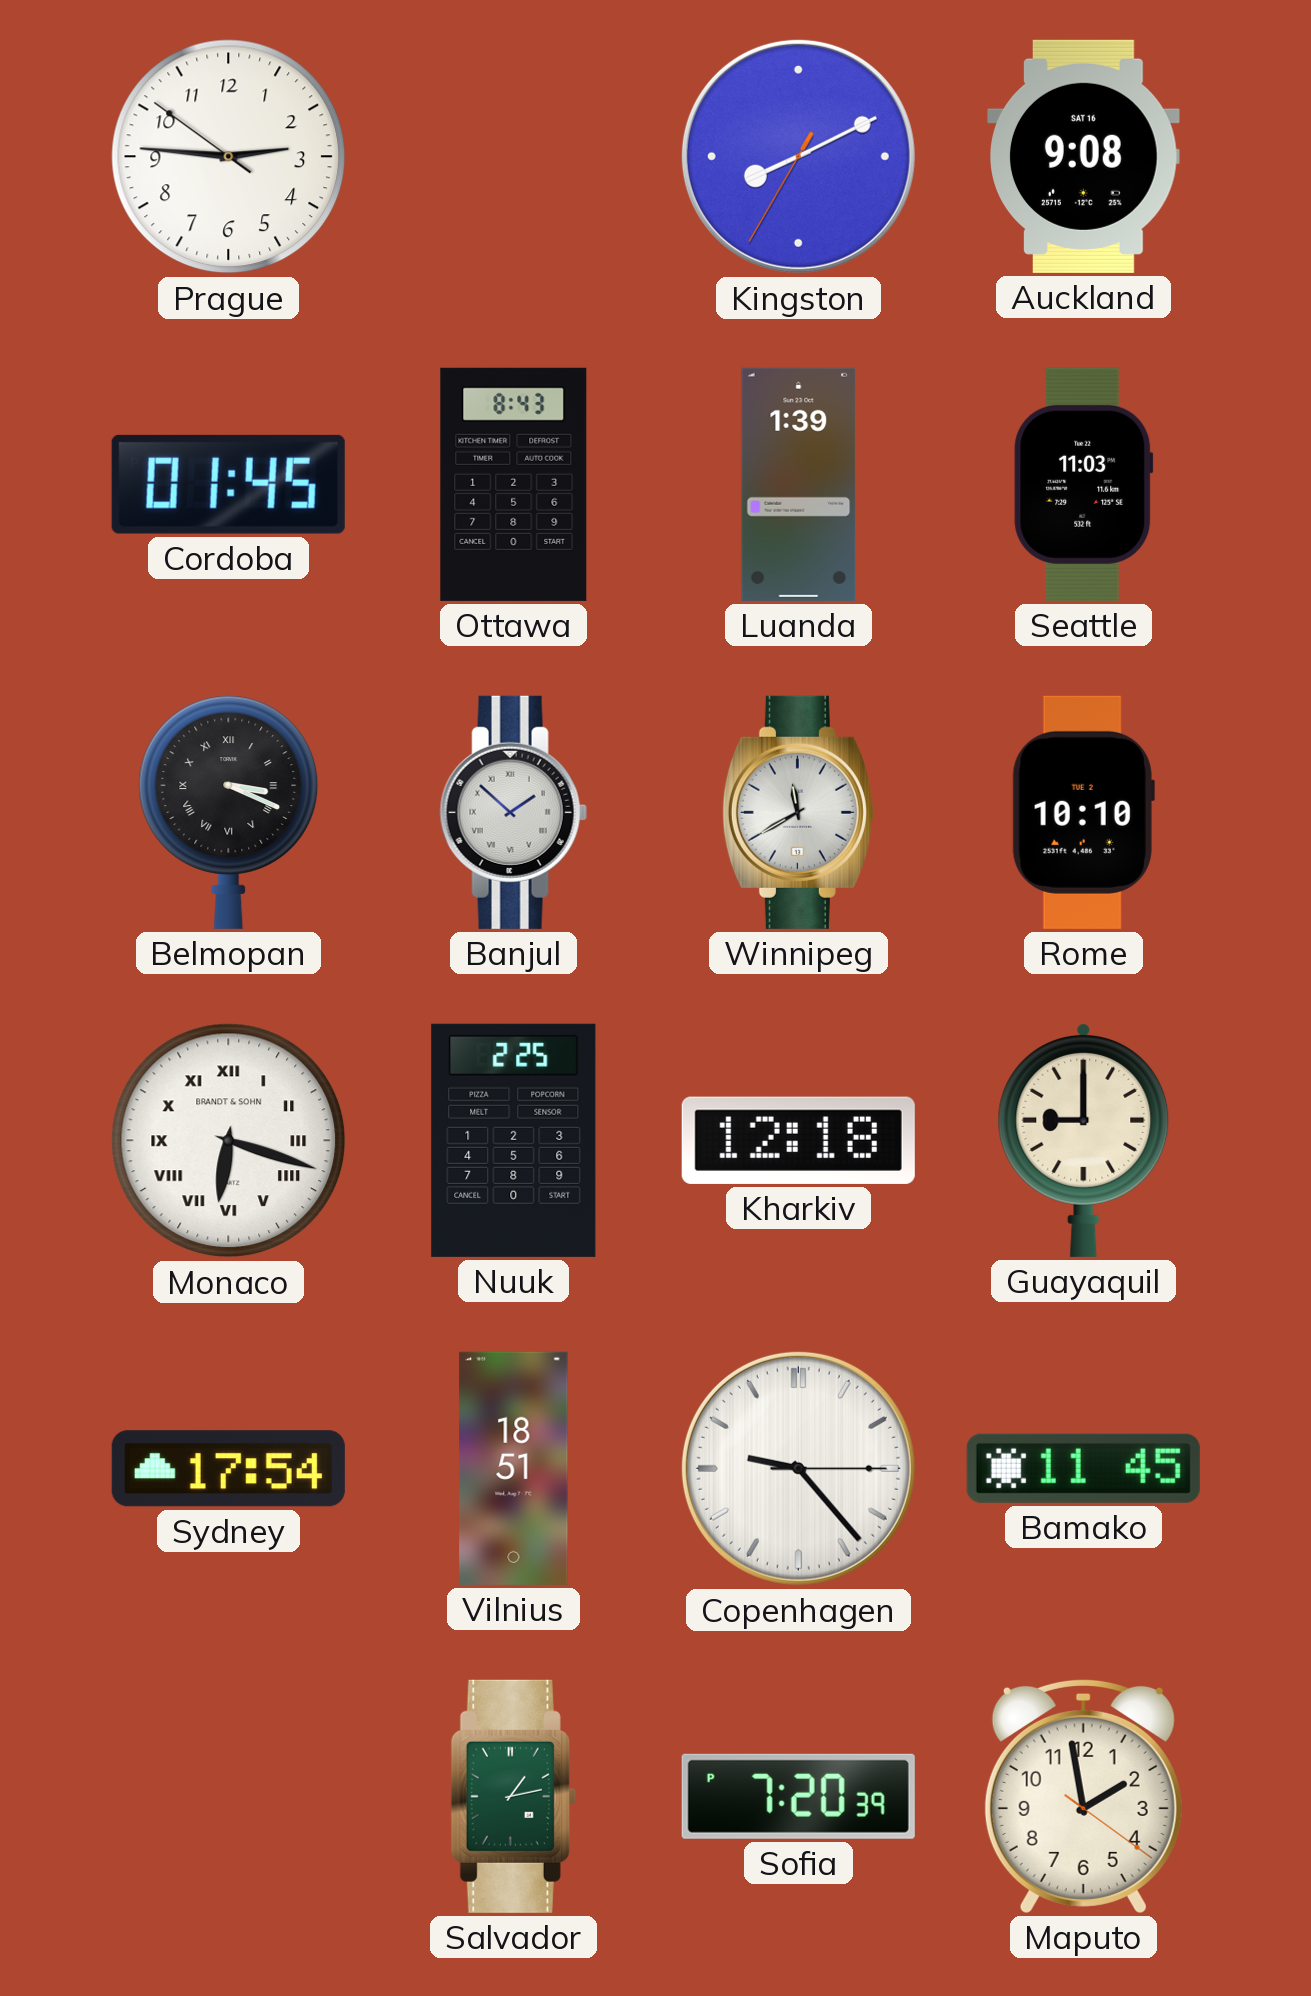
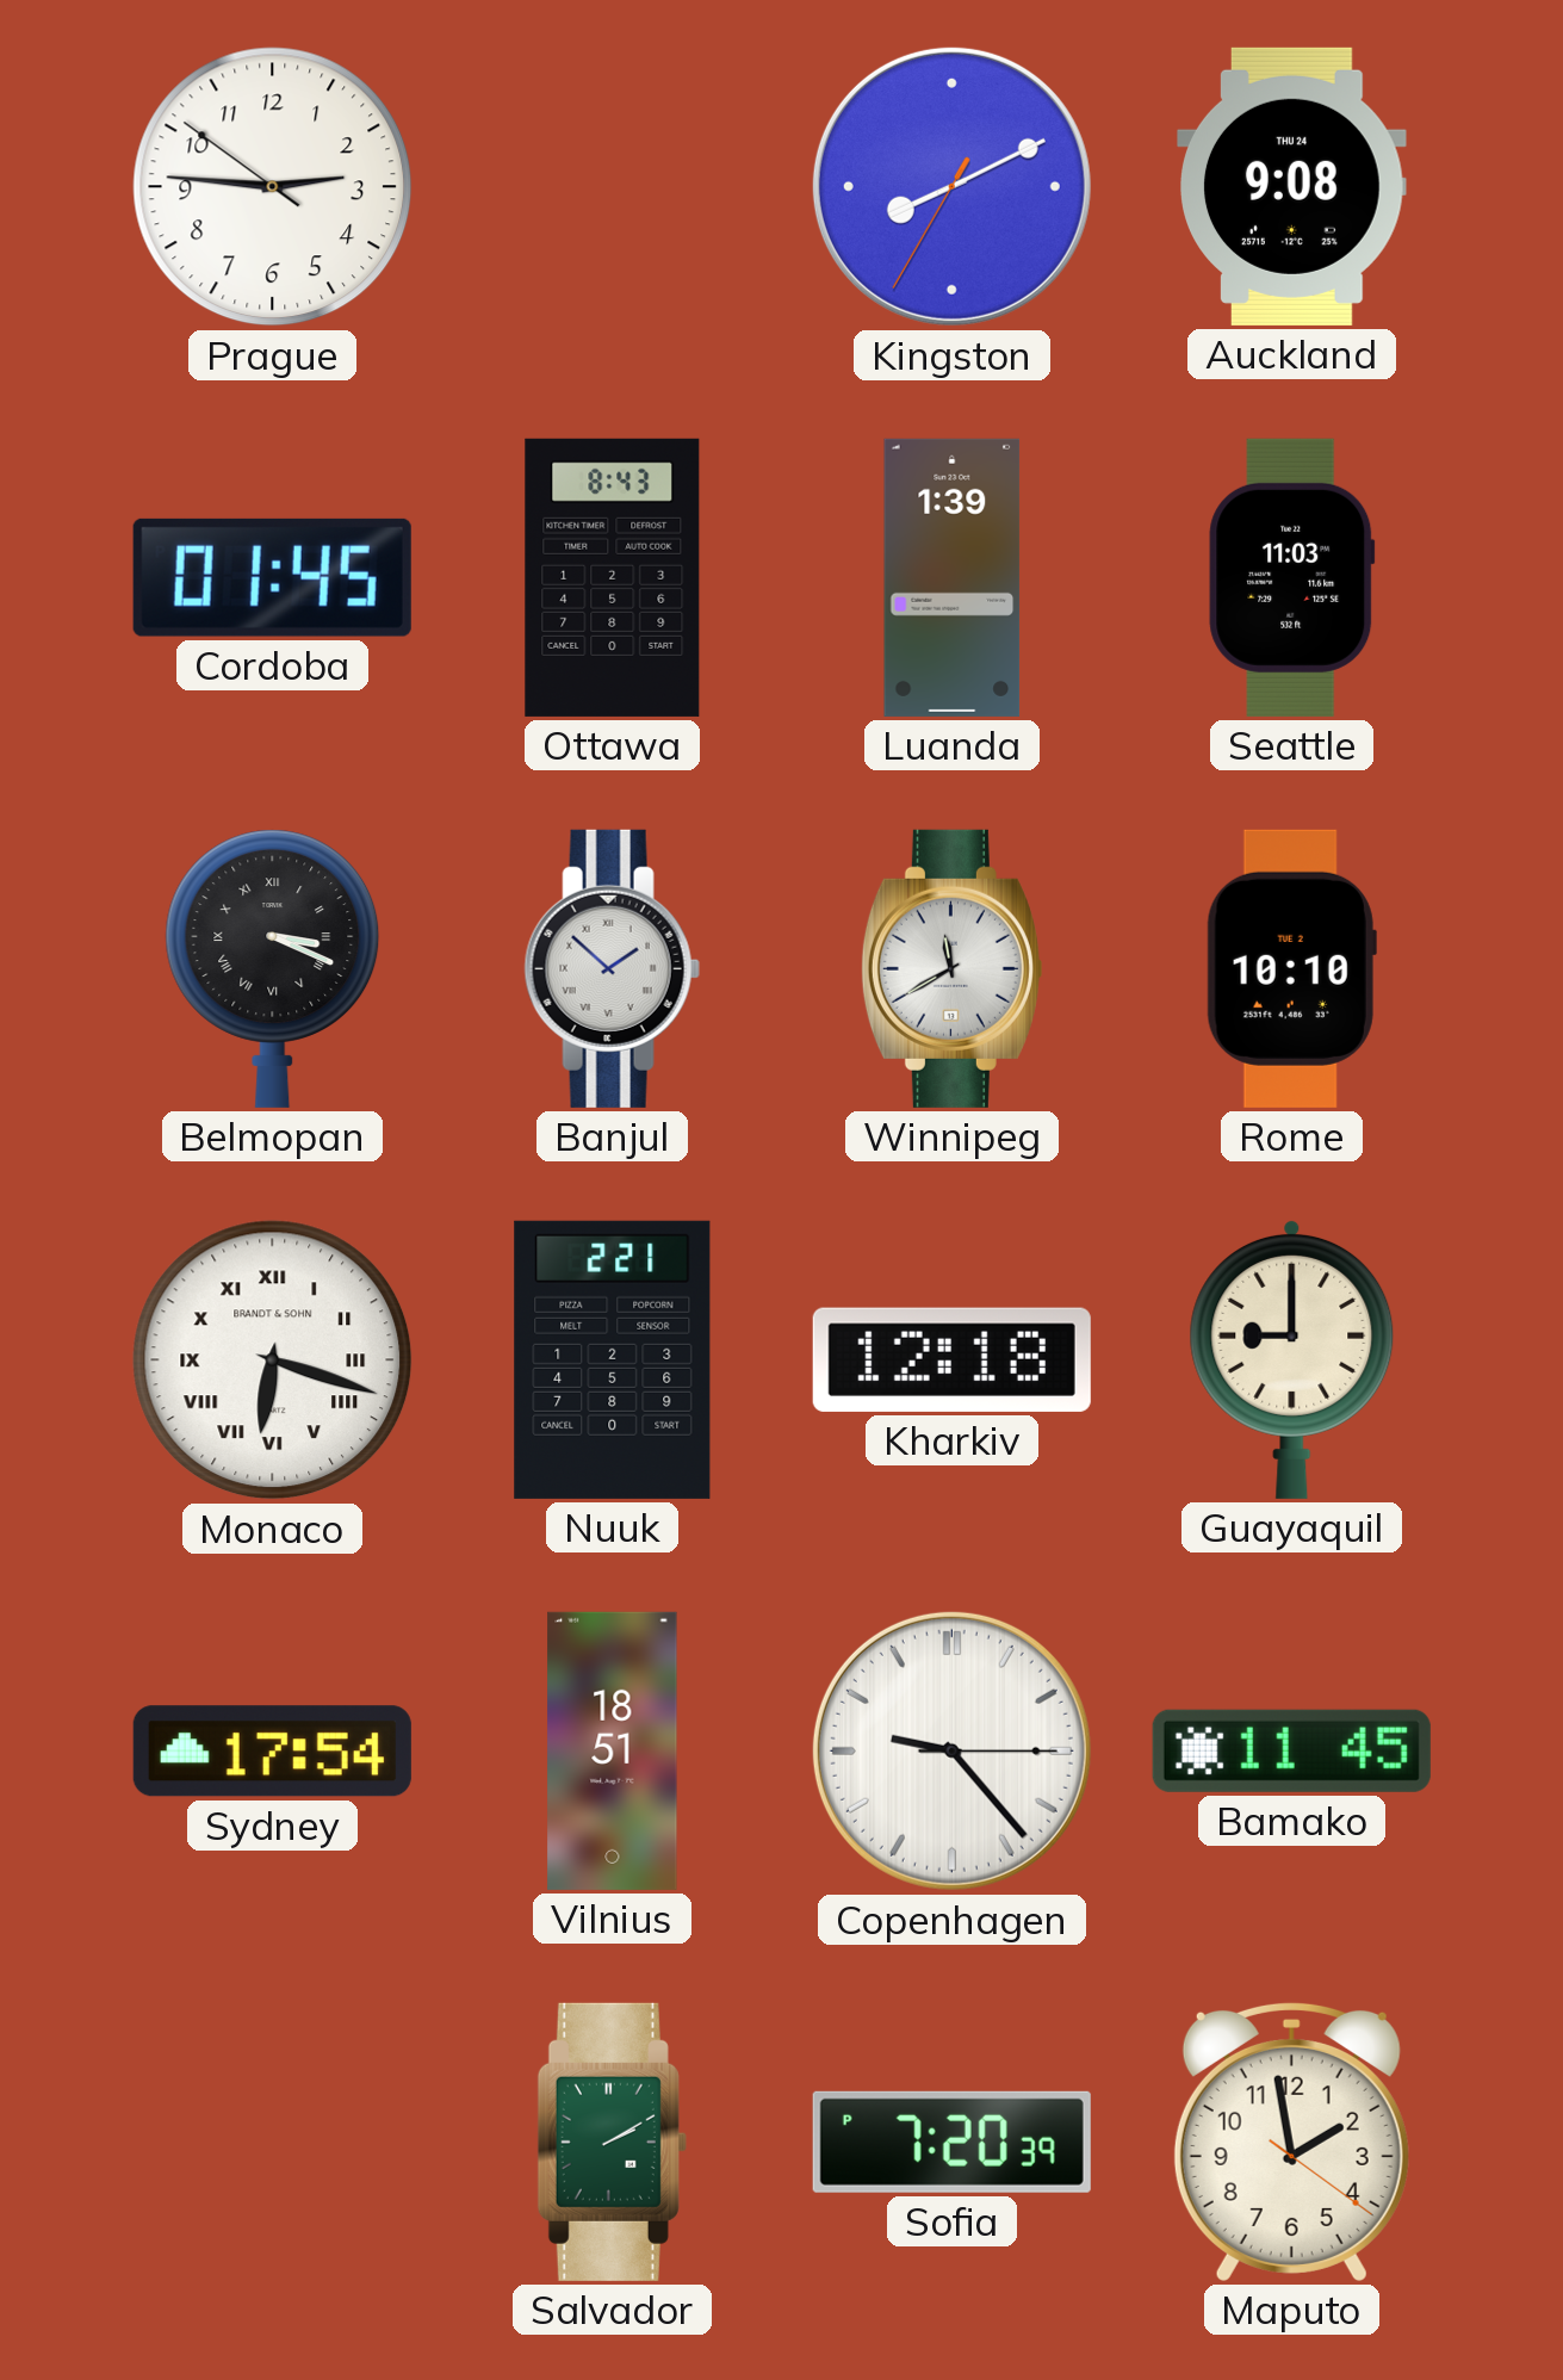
Auckland date: SAT 16 -> THU 24
Nuuk: 2:25 -> 2:21
Salvador: 1:13 -> 2:10
